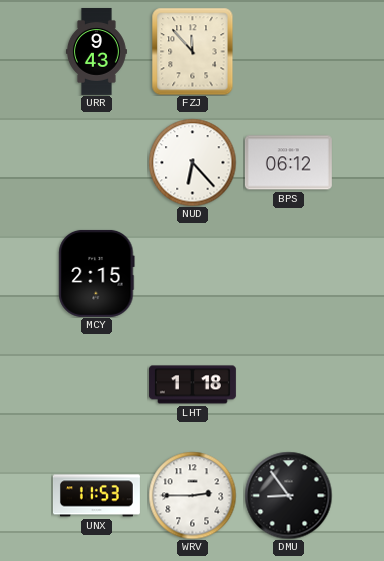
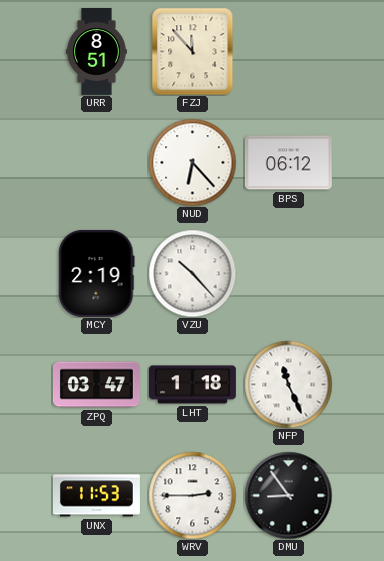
URR: 9:43 -> 8:51
MCY: 2:15 -> 2:19
VZU: none -> 10:23
ZPQ: none -> 03:47
NFP: none -> 11:26
